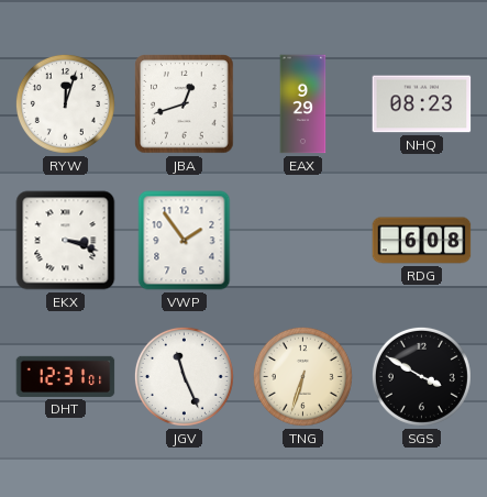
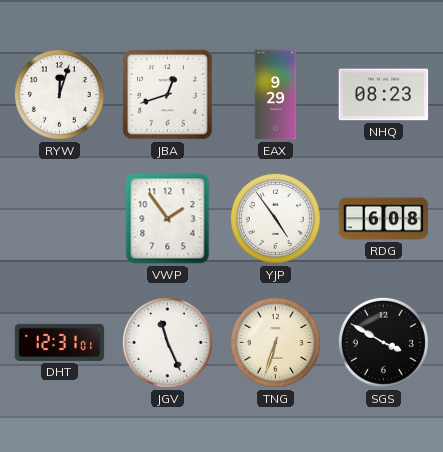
EKX: 3:18 -> none
YJP: none -> 4:54
